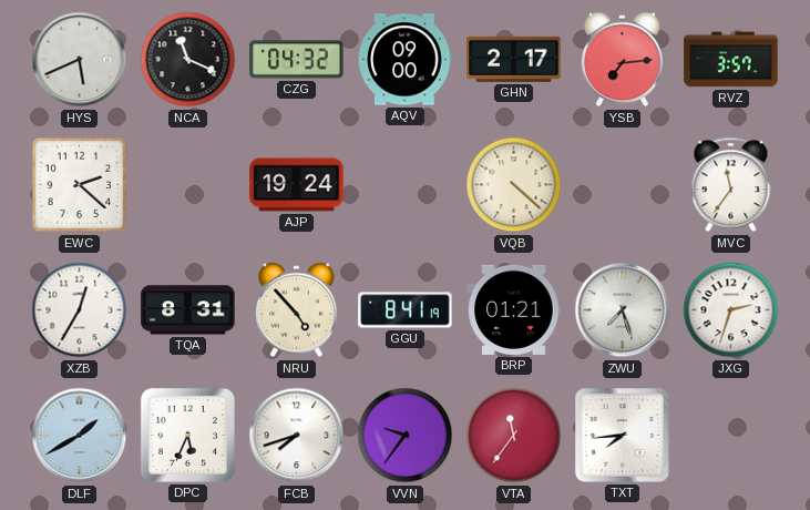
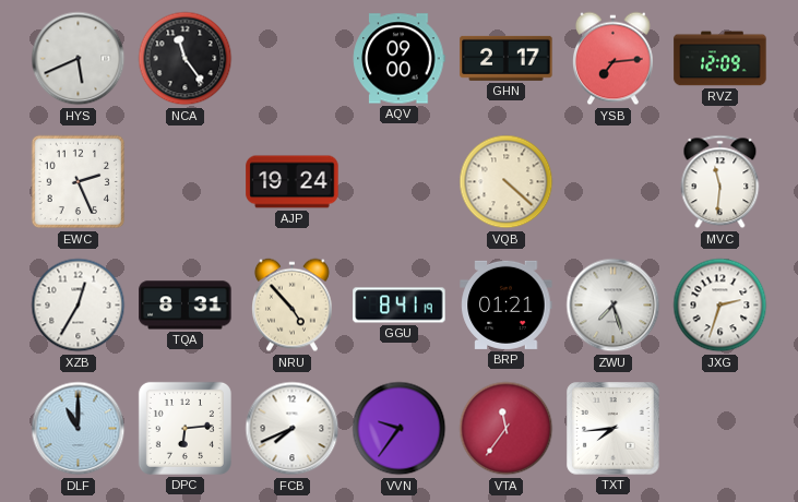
NCA: 11:19 -> 11:24
CZG: 04:32 -> none
RVZ: 3:57 -> 12:09
EWC: 2:22 -> 2:26
MVC: 11:36 -> 11:31
DLF: 1:40 -> 11:00
DPC: 5:34 -> 6:14
FCB: 7:42 -> 7:41
